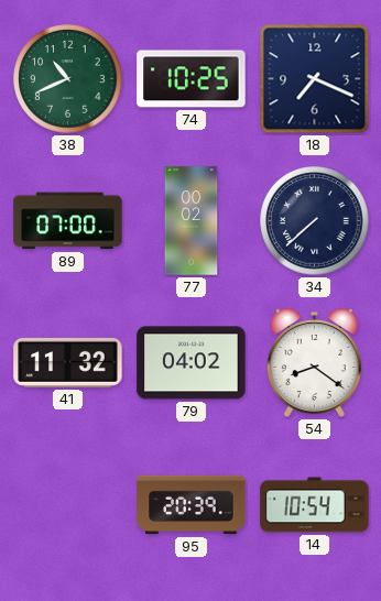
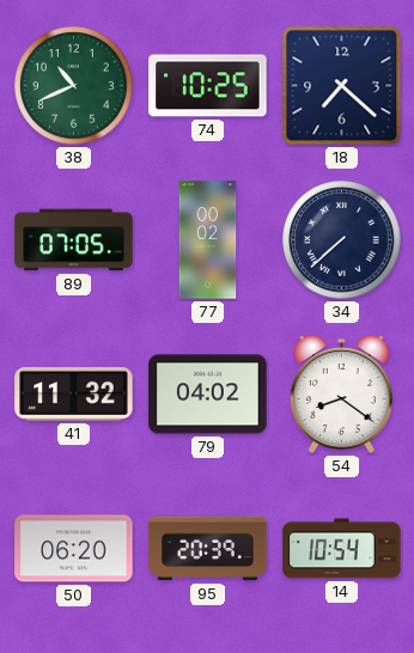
18: 7:19 -> 7:22
89: 07:00 -> 07:05
50: none -> 06:20
